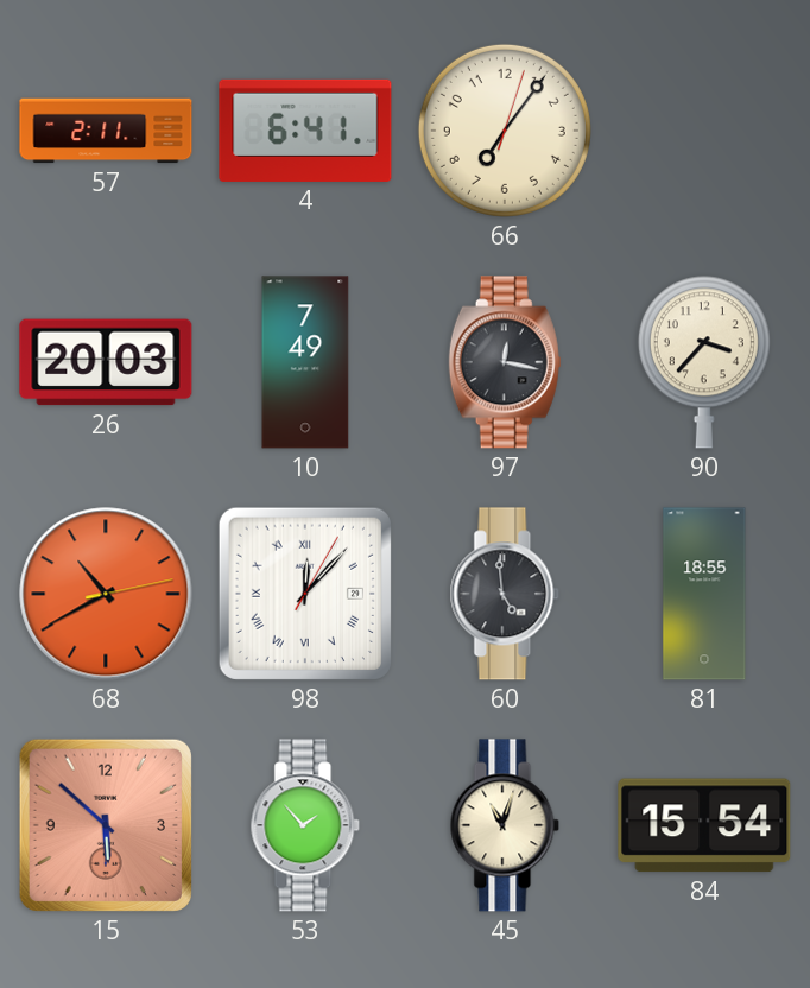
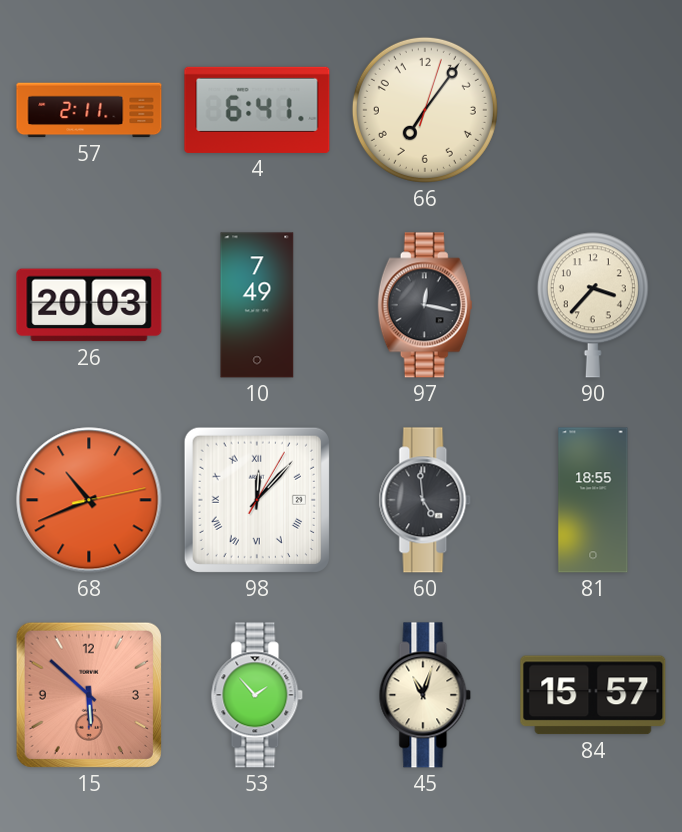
68: 10:40 -> 10:41
84: 15:54 -> 15:57
